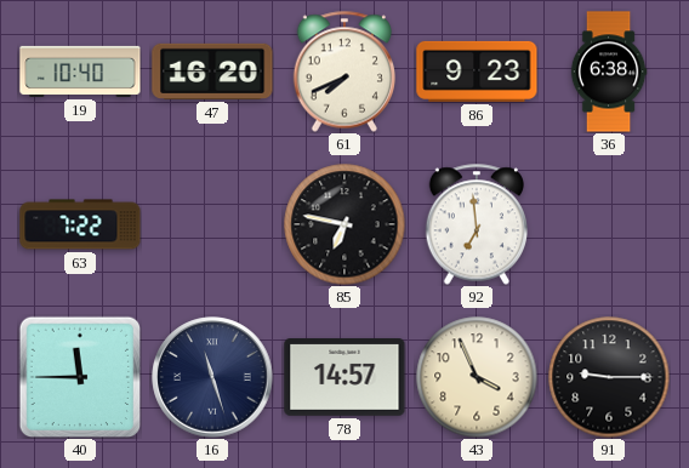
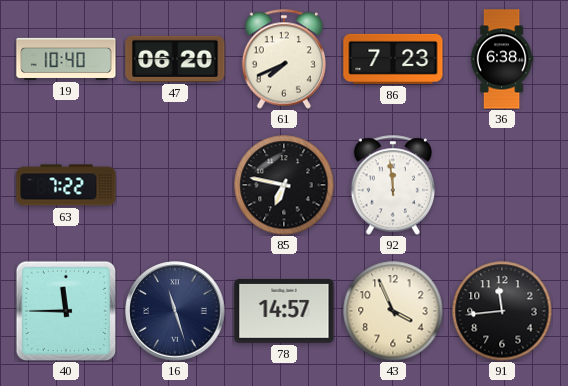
47: 16:20 -> 06:20
86: 9:23 -> 7:23
92: 6:59 -> 11:59
91: 9:15 -> 11:44
